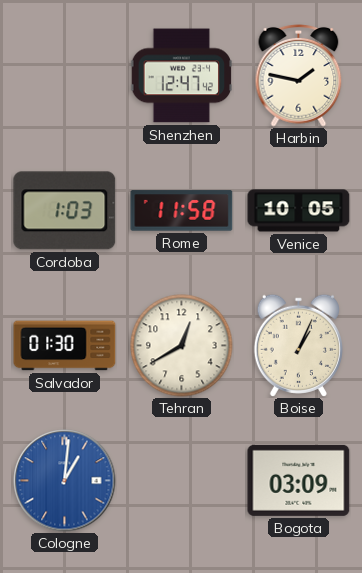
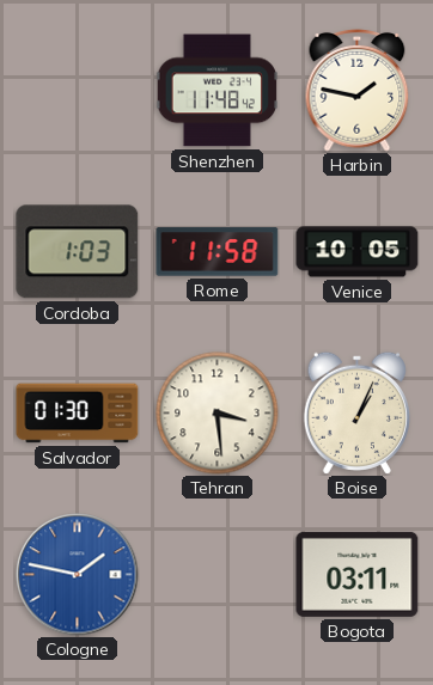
Shenzhen: 12:47 -> 11:48
Tehran: 12:40 -> 3:29
Cologne: 1:01 -> 1:47
Bogota: 03:09 -> 03:11
